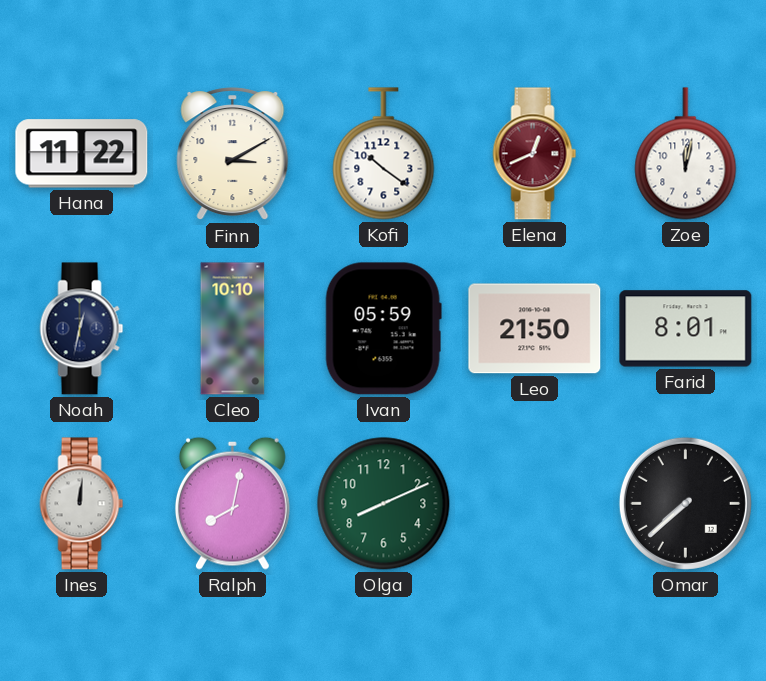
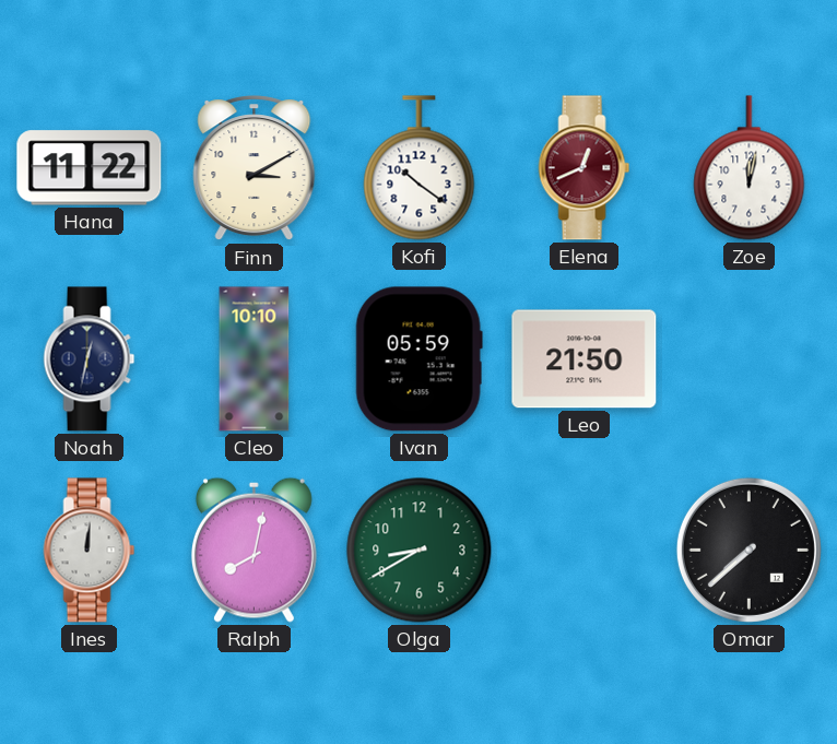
Farid: 8:01 -> none
Olga: 8:11 -> 8:40
